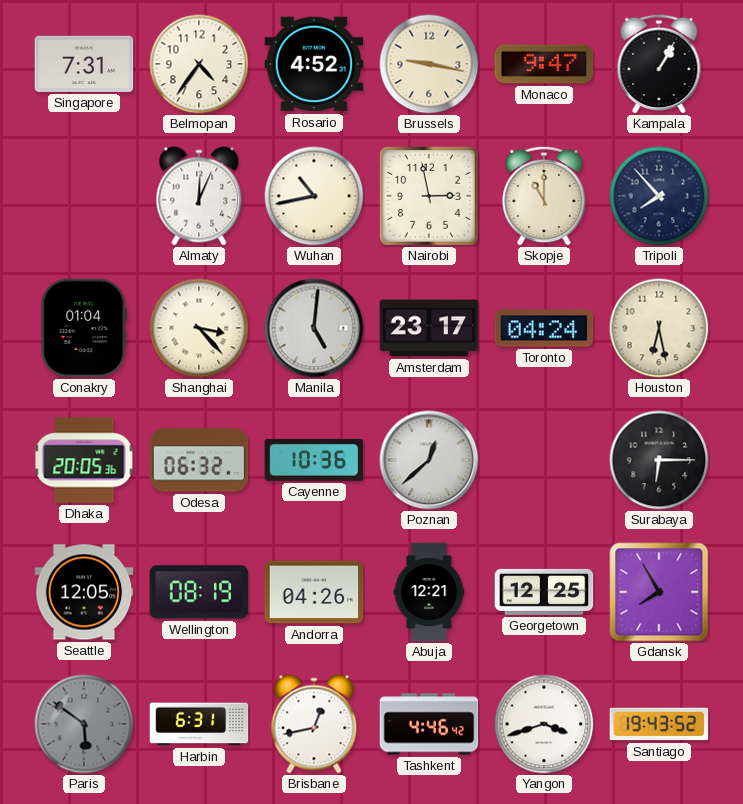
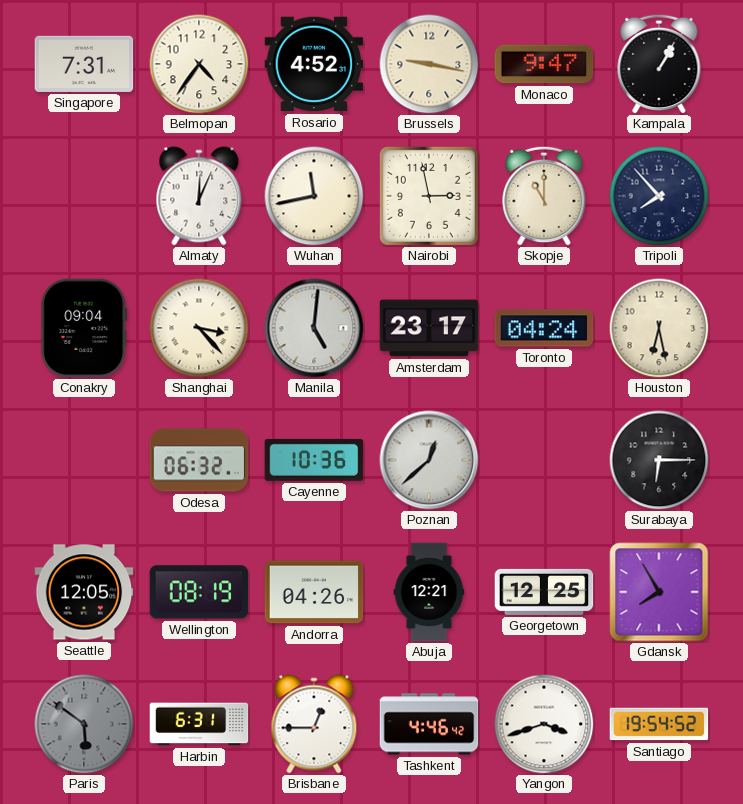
Wuhan: 10:43 -> 11:43
Conakry: 01:04 -> 09:04
Dhaka: 20:05 -> none
Brisbane: 12:43 -> 12:45
Santiago: 19:43 -> 19:54
